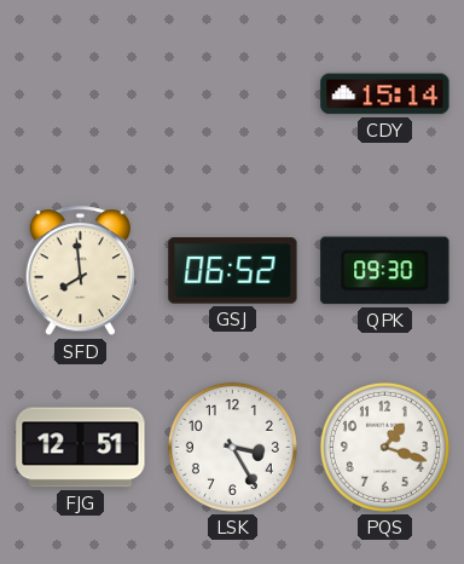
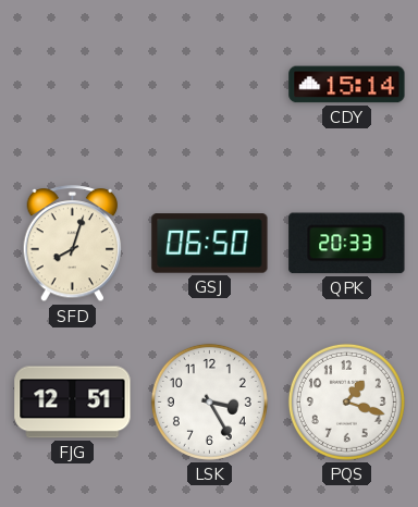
SFD: 7:59 -> 8:03
GSJ: 06:52 -> 06:50
QPK: 09:30 -> 20:33
